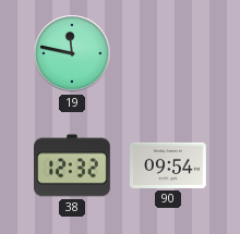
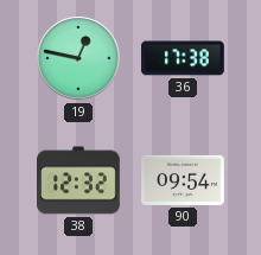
19: 11:47 -> 12:47
36: none -> 17:38
